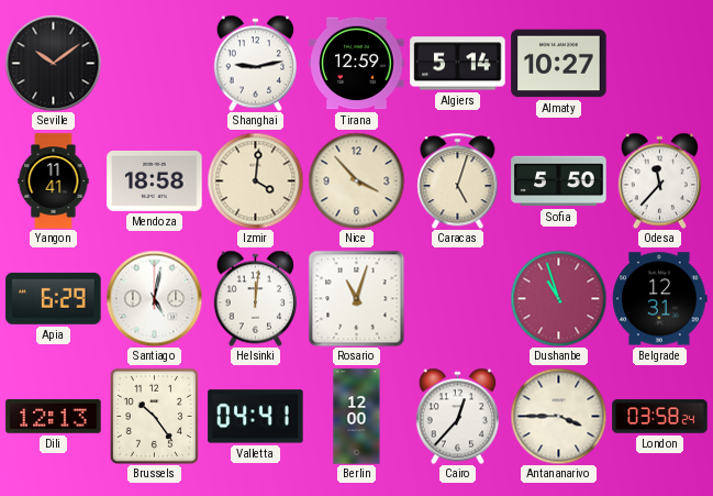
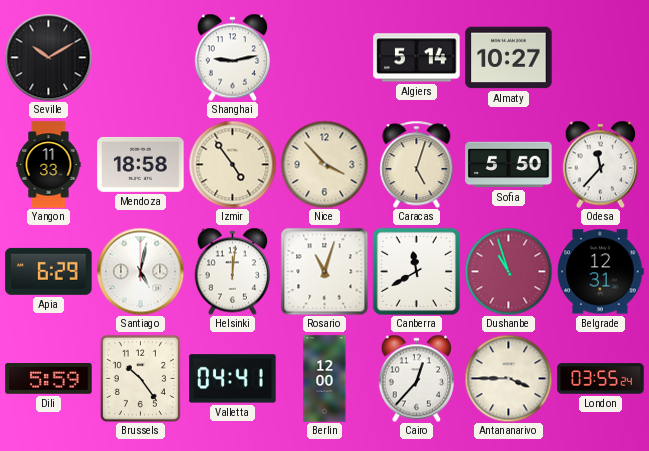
Seville: 10:09 -> 10:10
Tirana: 12:59 -> none
Yangon: 11:41 -> 11:33
Izmir: 4:01 -> 4:54
Canberra: none -> 11:40
Dili: 12:13 -> 5:59
London: 03:58 -> 03:55
